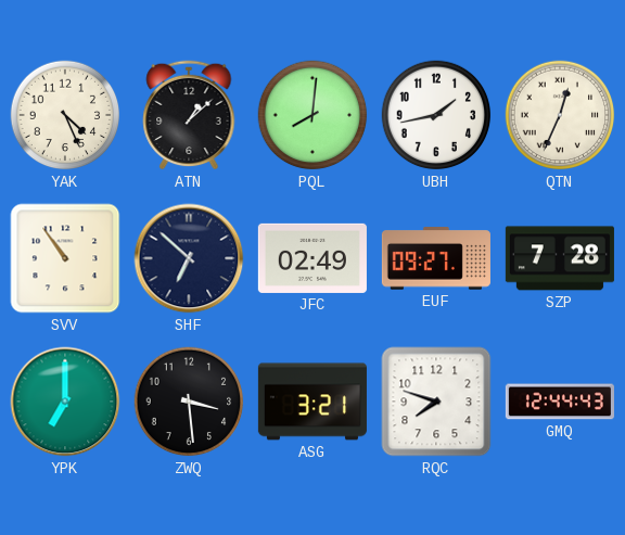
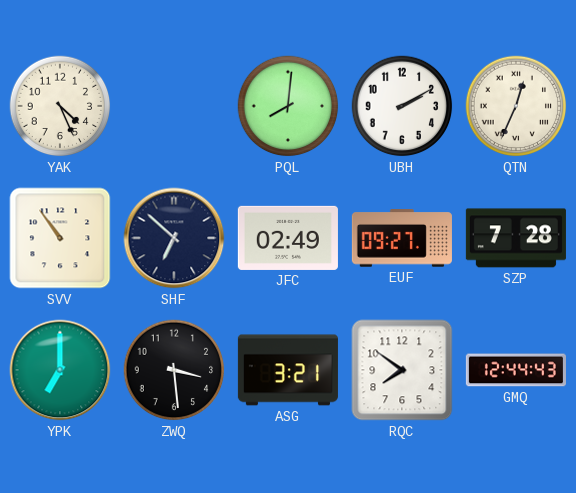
ATN: 1:08 -> none
UBH: 1:43 -> 2:10
RQC: 7:48 -> 7:51
